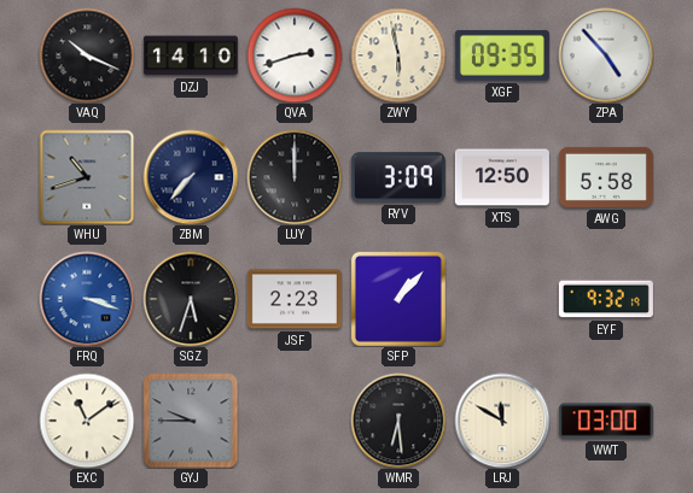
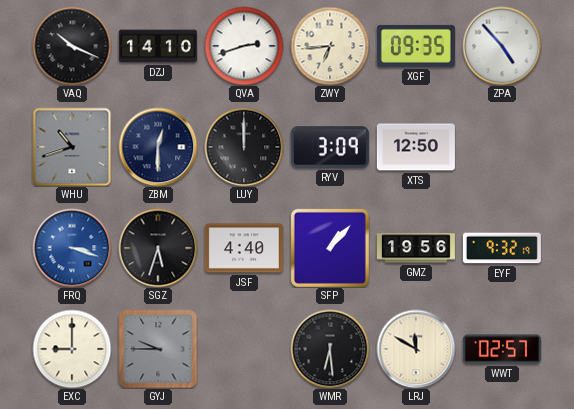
ZWY: 5:58 -> 6:44
ZBM: 7:37 -> 12:30
AWG: 5:58 -> none
JSF: 2:23 -> 4:40
GMZ: none -> 19:56
EXC: 11:09 -> 9:00
WWT: 03:00 -> 02:57
